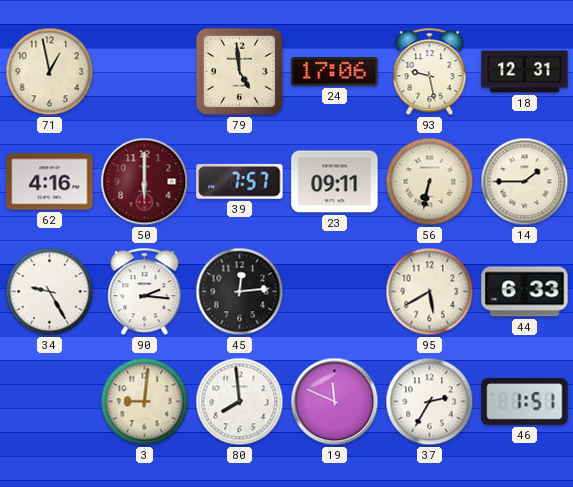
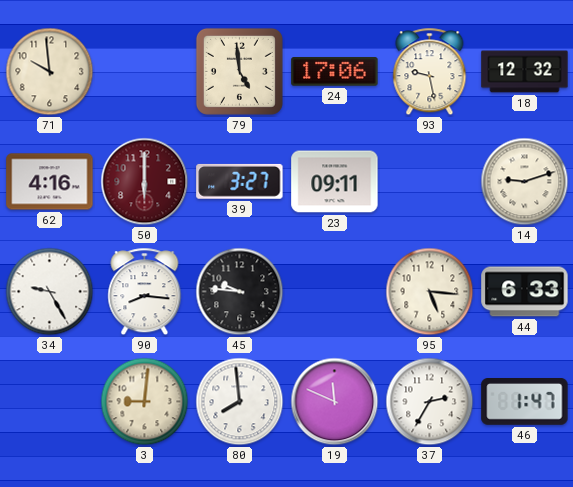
71: 12:58 -> 9:59
18: 12:31 -> 12:32
39: 7:57 -> 3:27
56: 6:32 -> none
14: 1:45 -> 9:12
90: 2:16 -> 8:16
45: 12:14 -> 9:46
95: 5:40 -> 5:16
46: 1:51 -> 1:47
